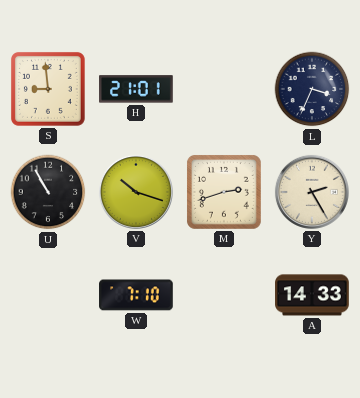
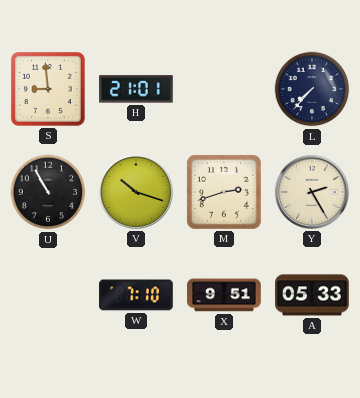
L: 3:34 -> 7:37
X: none -> 9:51
A: 14:33 -> 05:33
